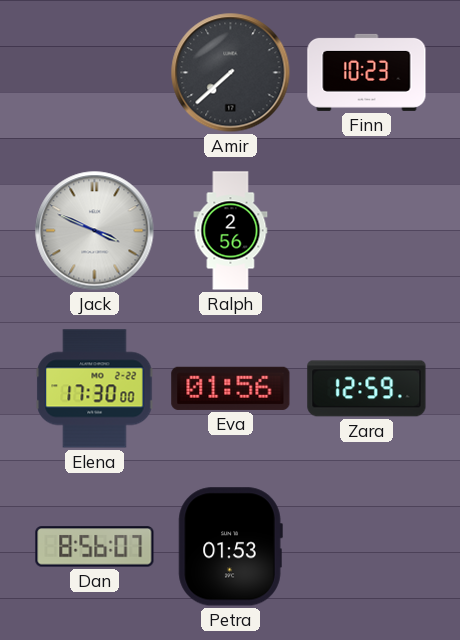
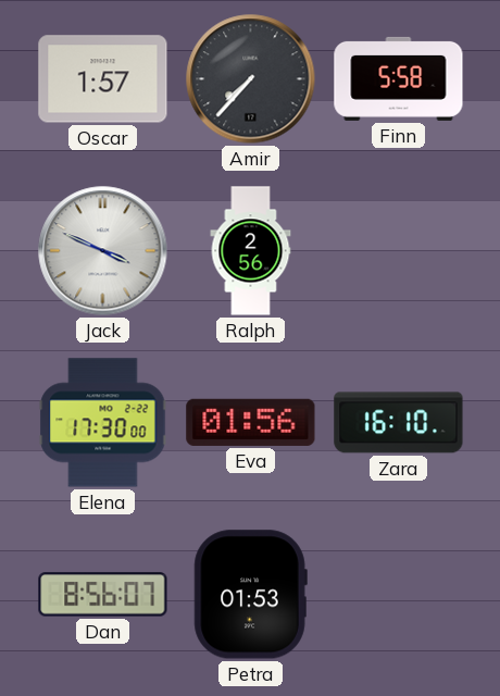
Oscar: none -> 1:57
Amir: 7:38 -> 7:37
Finn: 10:23 -> 5:58
Zara: 12:59 -> 16:10
